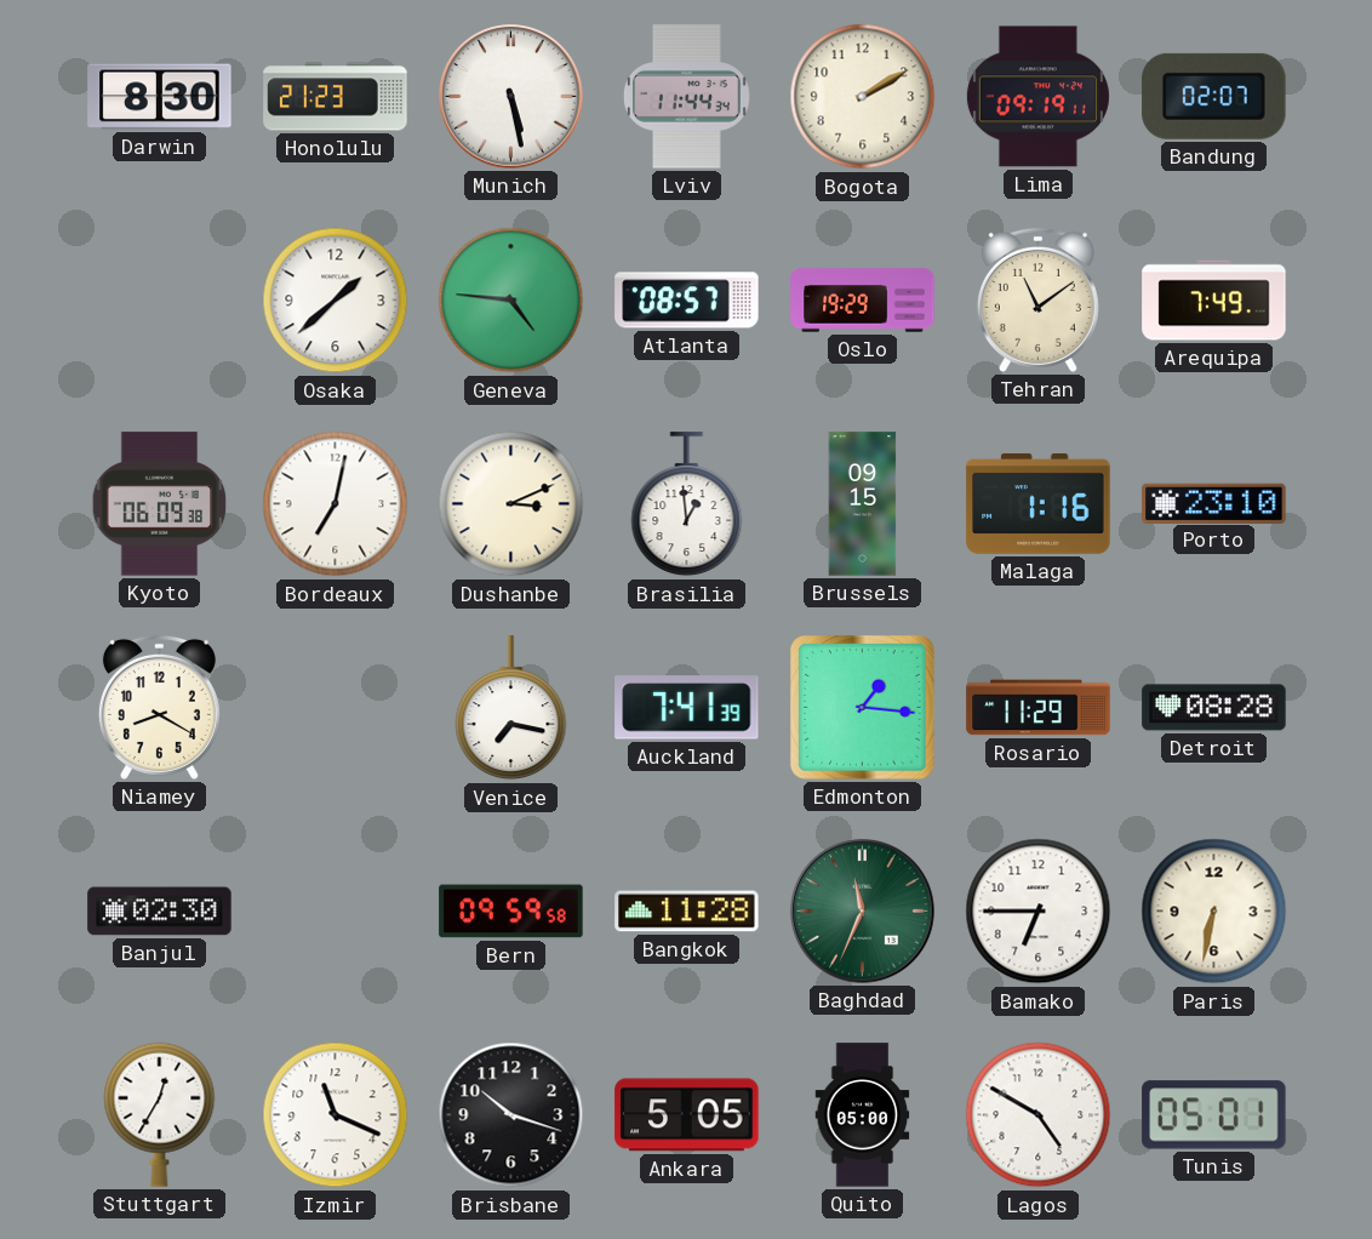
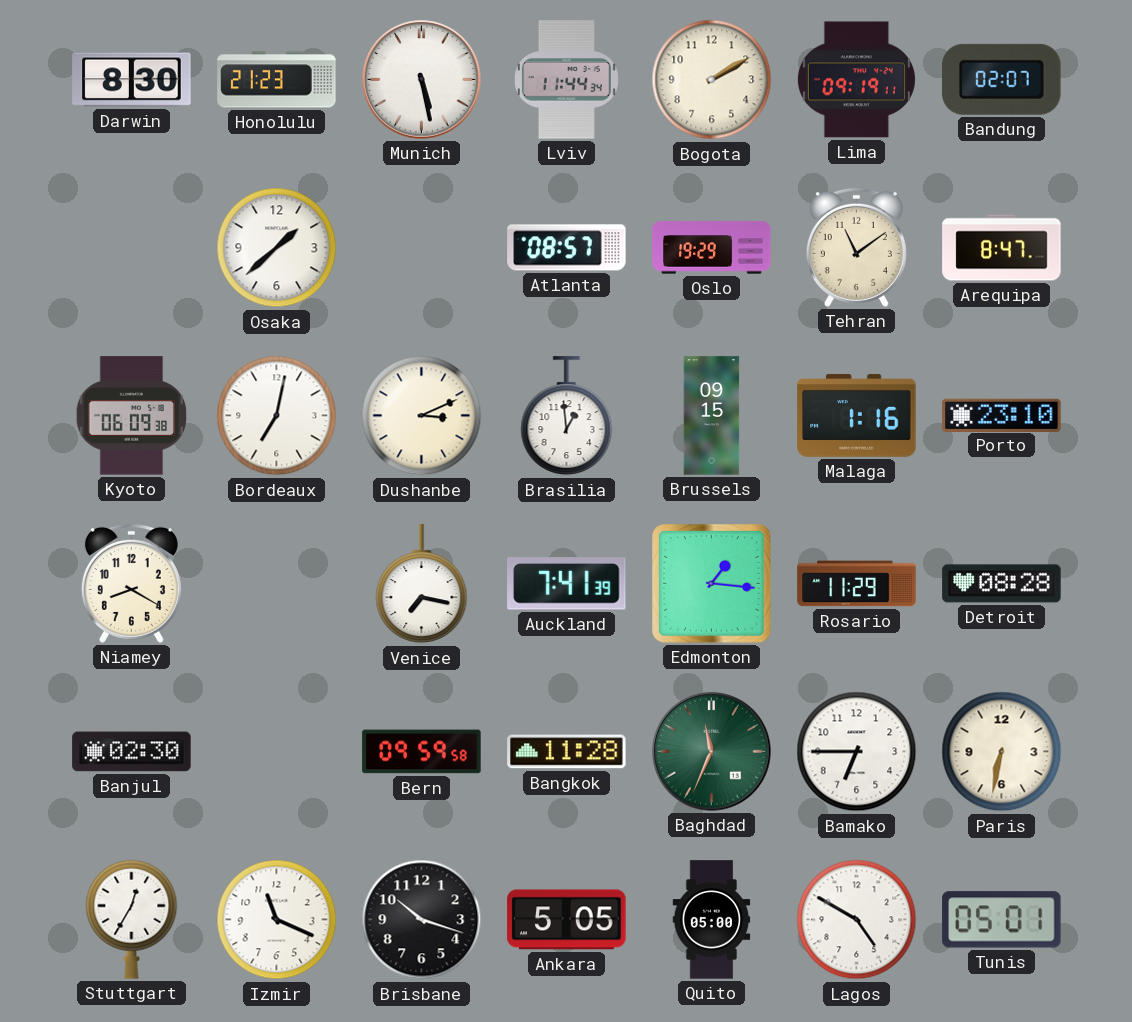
Geneva: 4:46 -> none
Arequipa: 7:49 -> 8:47
